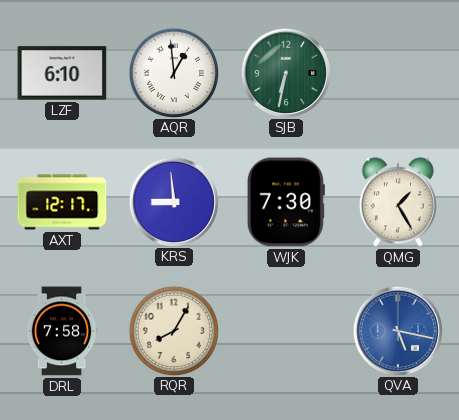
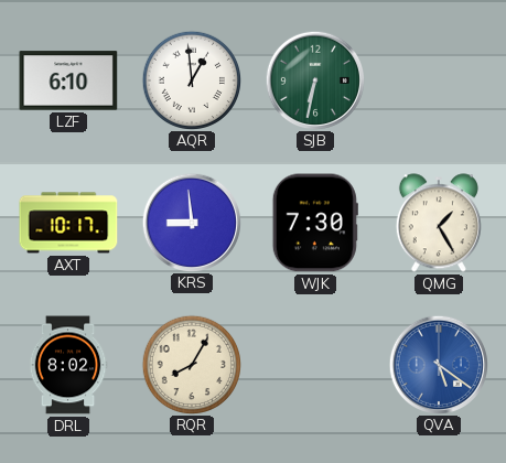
AXT: 12:17 -> 10:17
DRL: 7:58 -> 8:02
QVA: 5:17 -> 5:21
